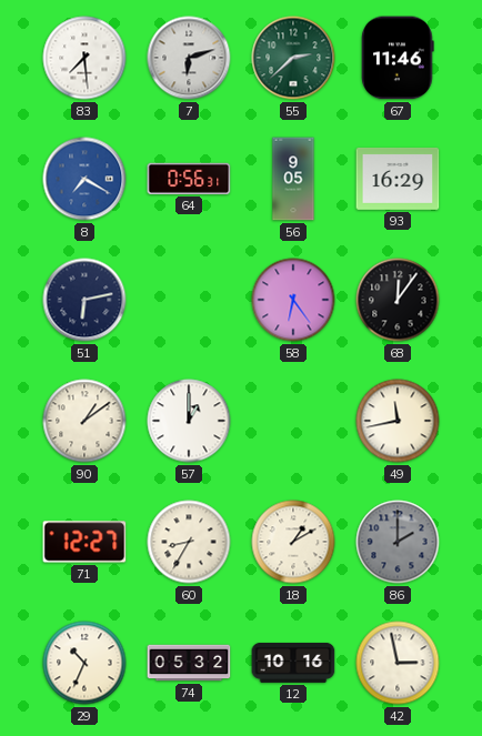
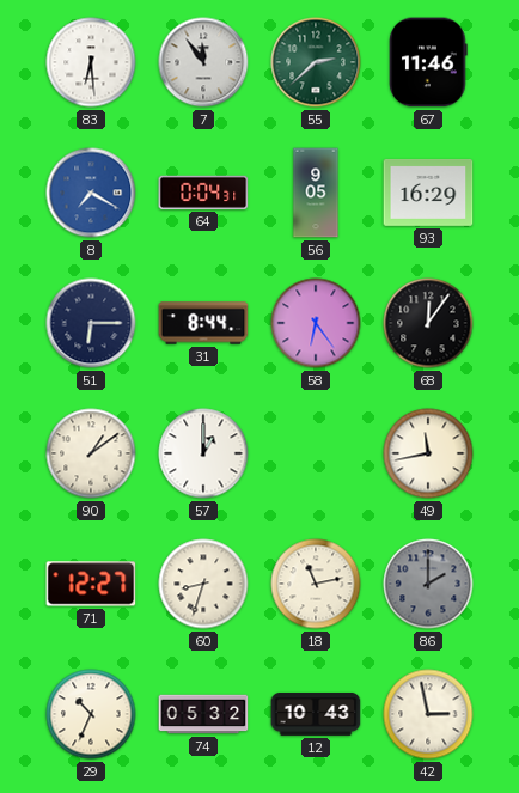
83: 7:29 -> 6:29
7: 6:12 -> 11:54
64: 0:56 -> 0:04
51: 6:13 -> 6:15
31: none -> 8:44
60: 8:35 -> 8:33
18: 1:10 -> 11:13
12: 10:16 -> 10:43
